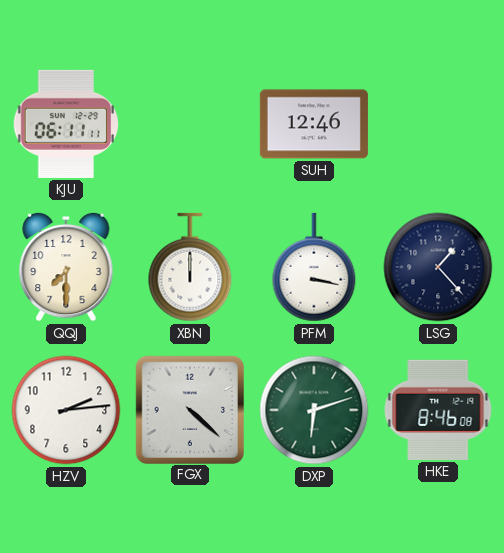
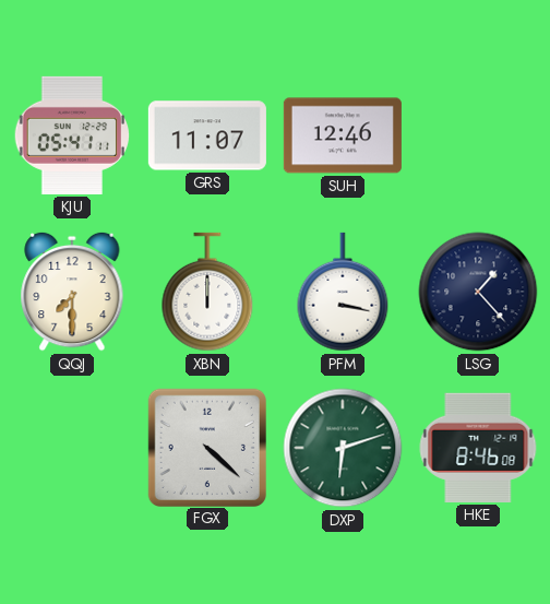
KJU: 06:11 -> 05:41
GRS: none -> 11:07
HZV: 2:14 -> none
